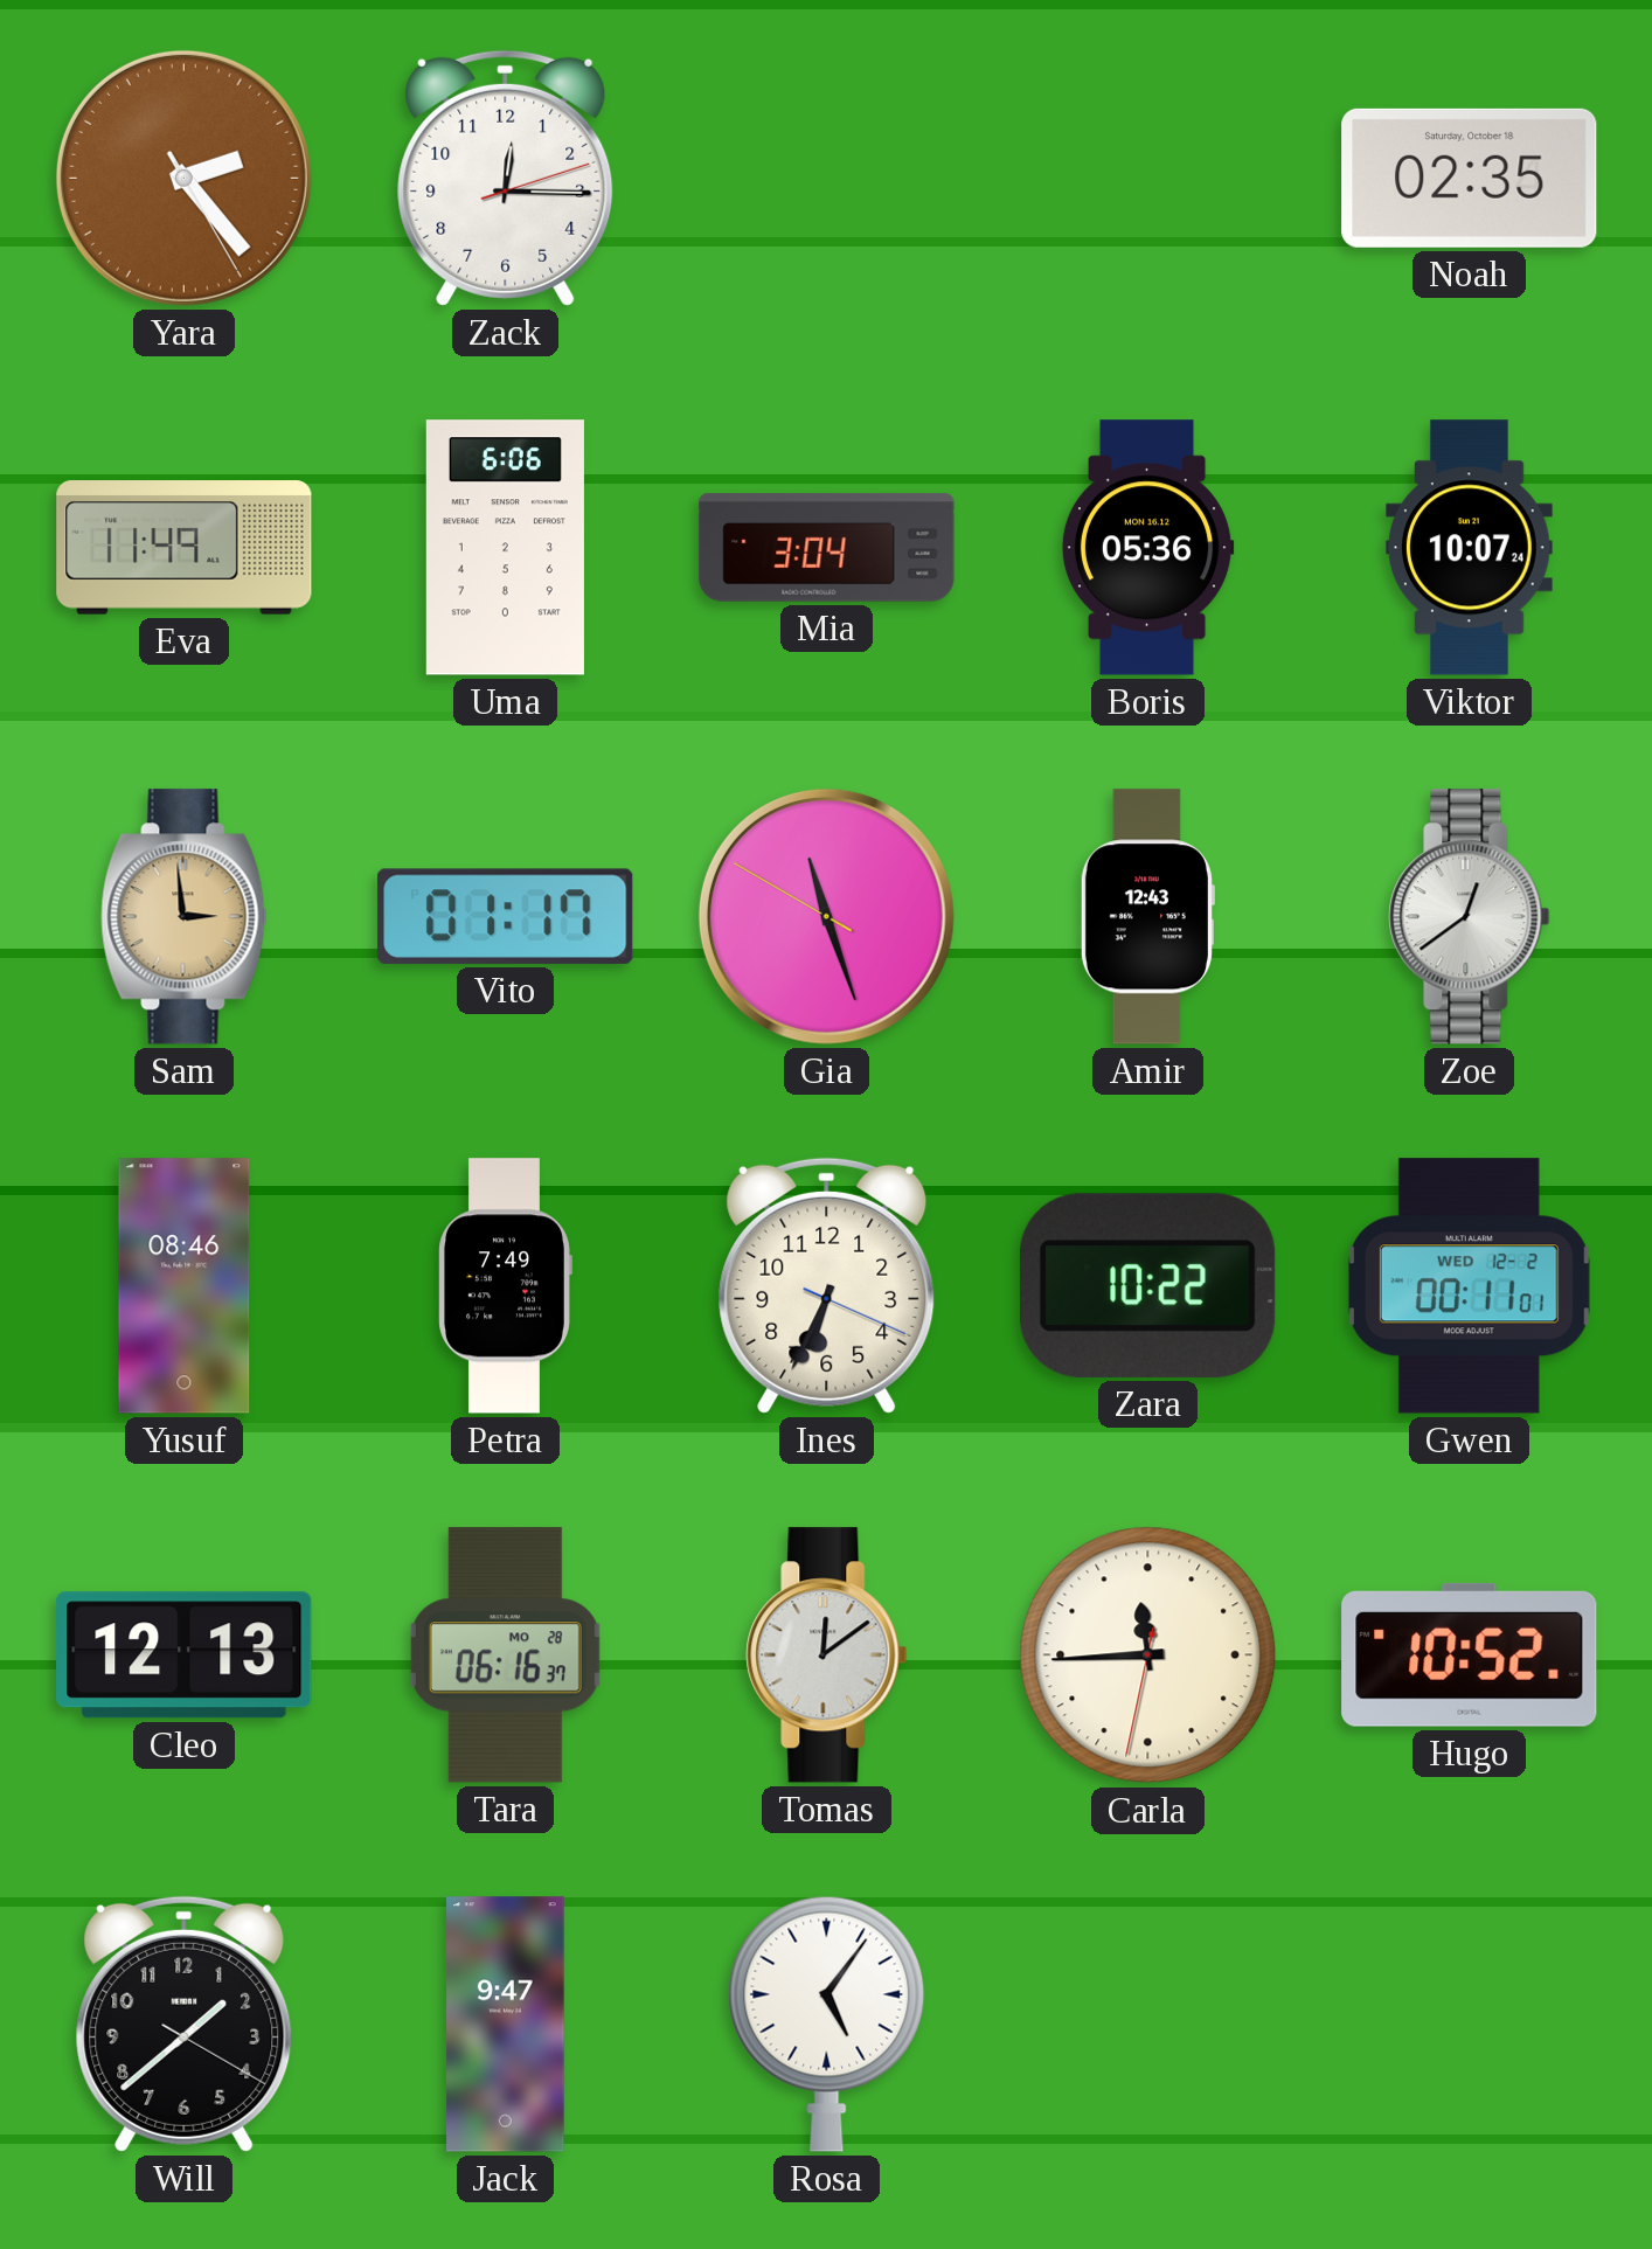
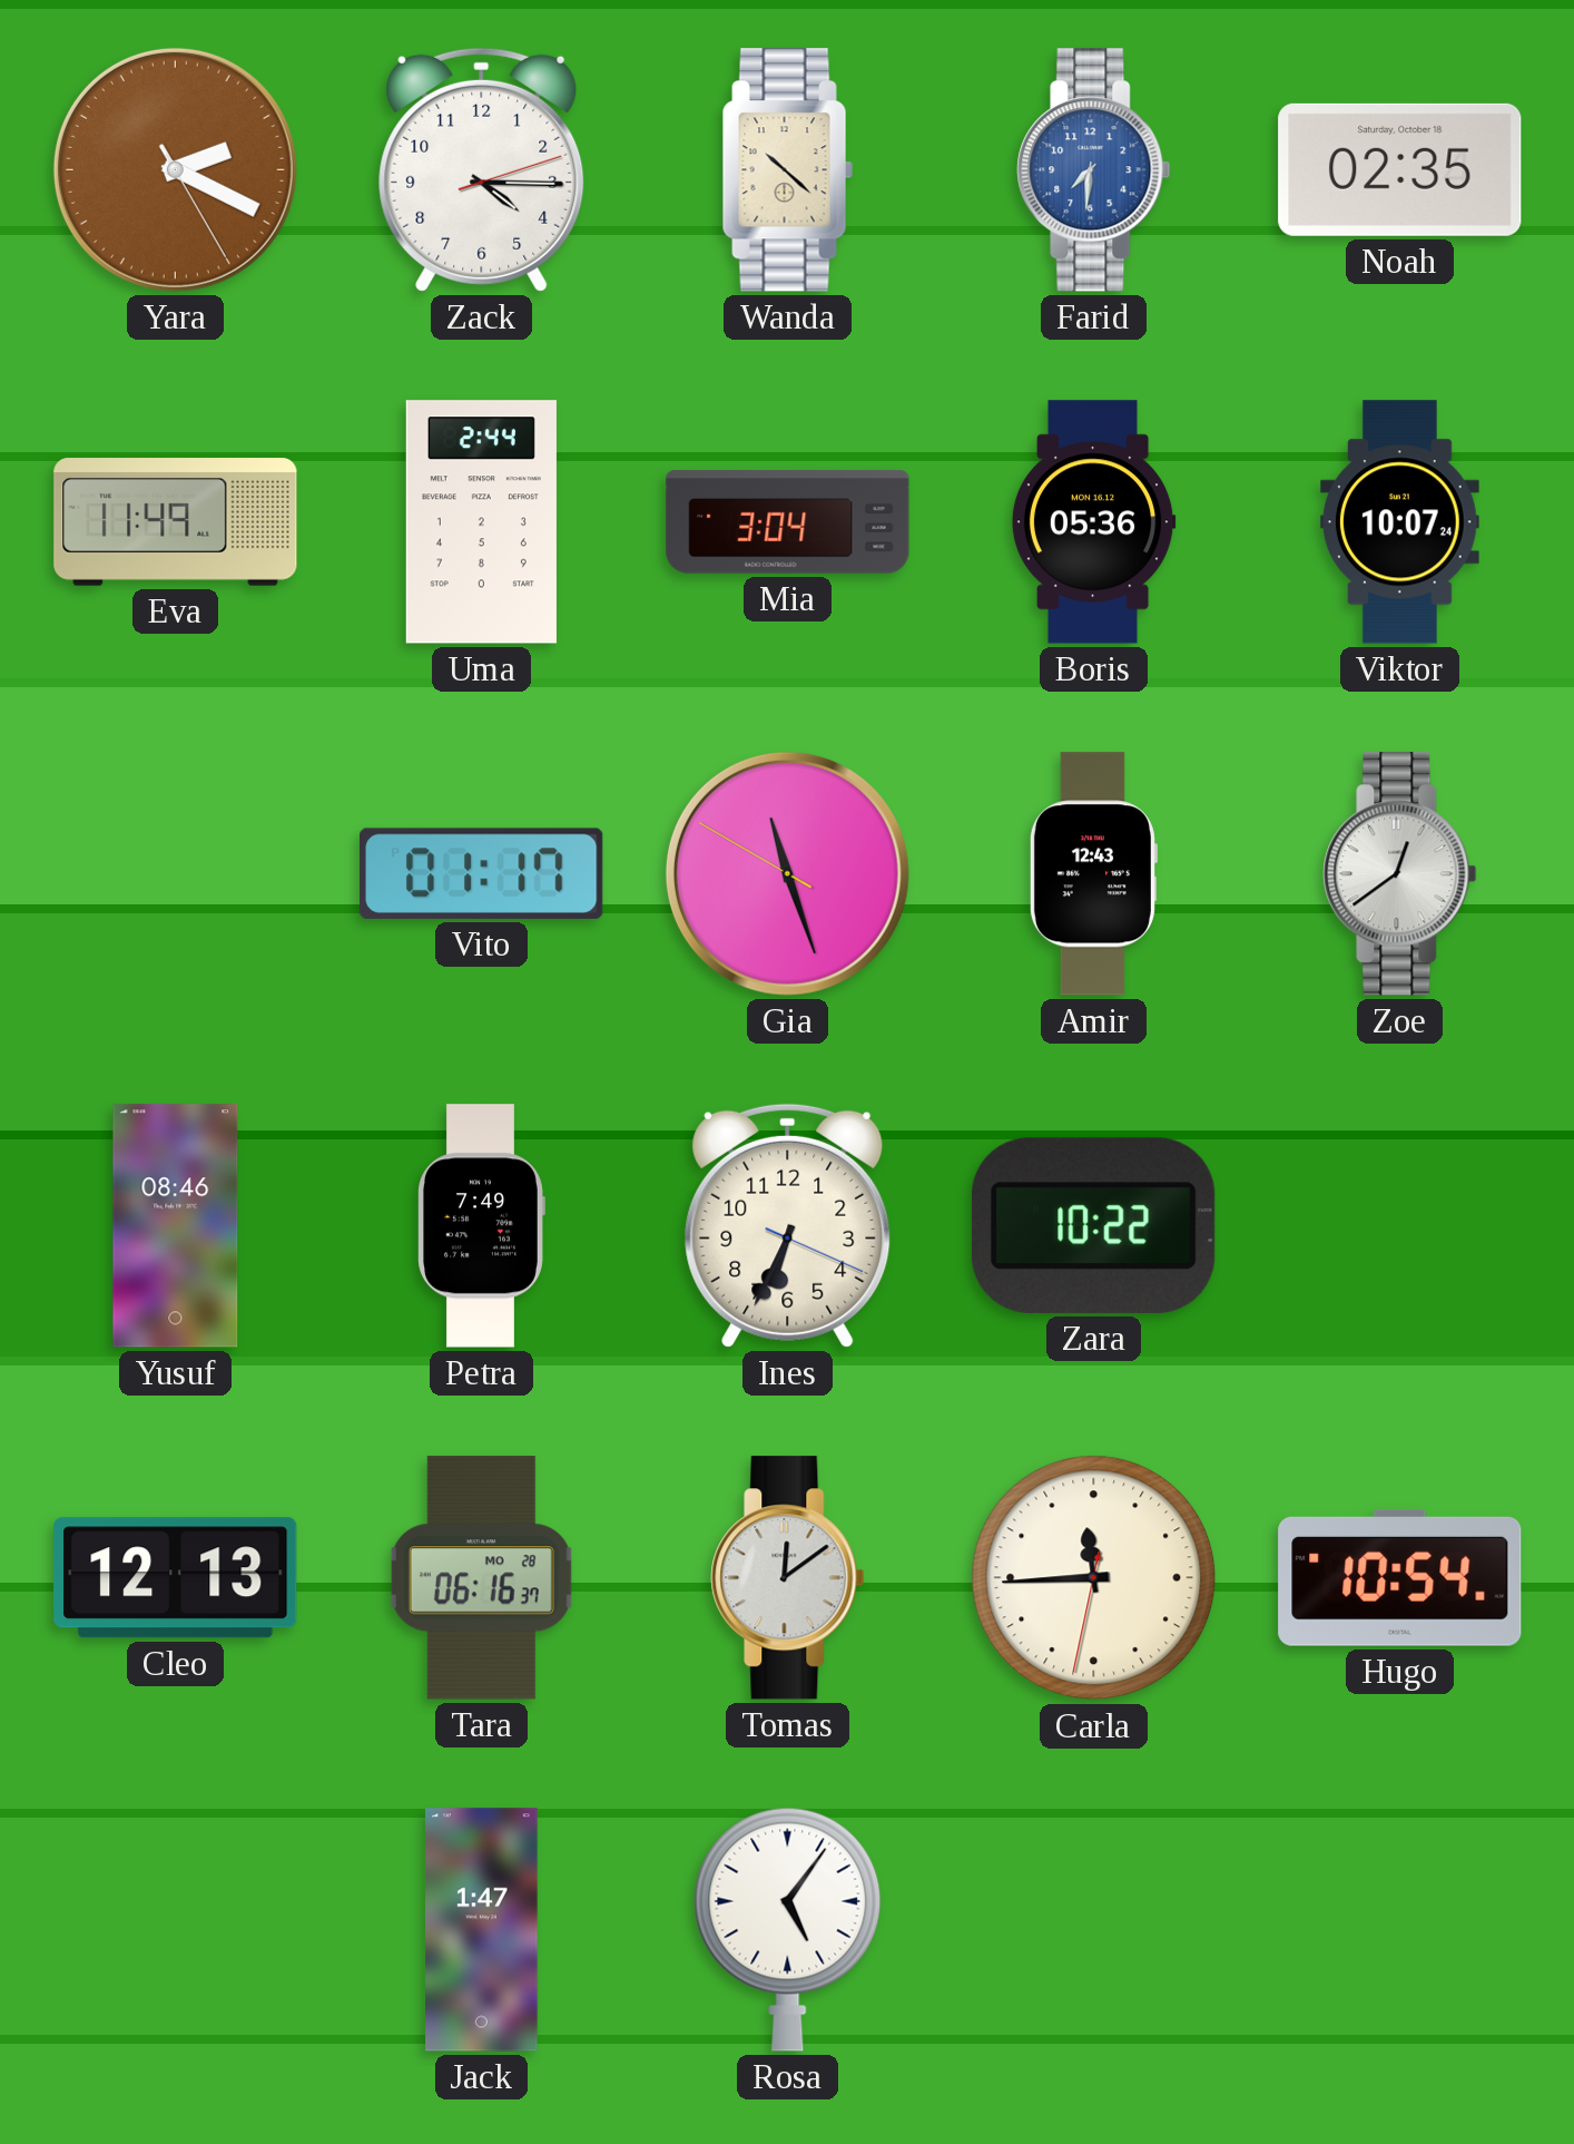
Yara: 2:23 -> 2:19
Zack: 12:15 -> 4:15
Wanda: none -> 10:22
Farid: none -> 7:31
Uma: 6:06 -> 2:44
Sam: 2:59 -> none
Gwen: 00:11 -> none
Hugo: 10:52 -> 10:54
Will: 1:38 -> none
Jack: 9:47 -> 1:47
